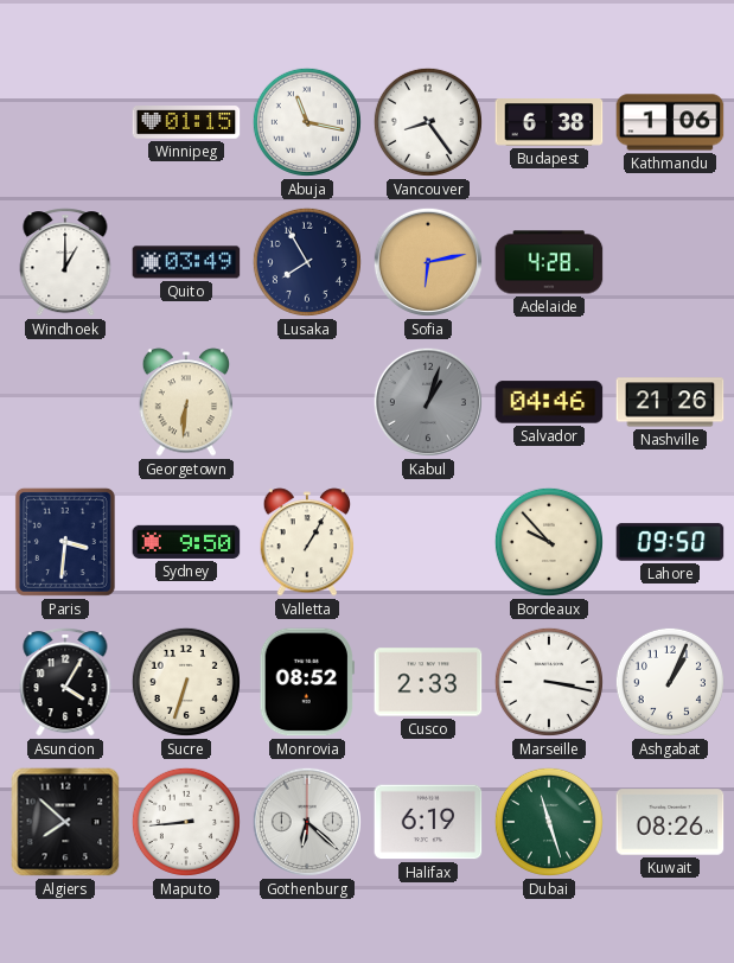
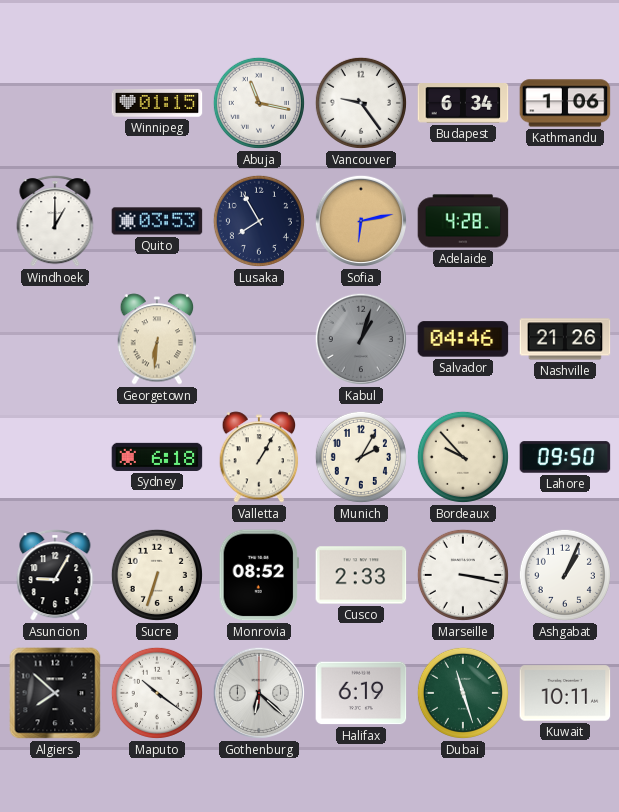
Vancouver: 8:24 -> 9:24
Budapest: 6:38 -> 6:34
Quito: 03:49 -> 03:53
Paris: 3:31 -> none
Sydney: 9:50 -> 6:18
Munich: none -> 2:05
Asuncion: 4:05 -> 9:05
Maputo: 8:44 -> 10:21
Kuwait: 08:26 -> 10:11
